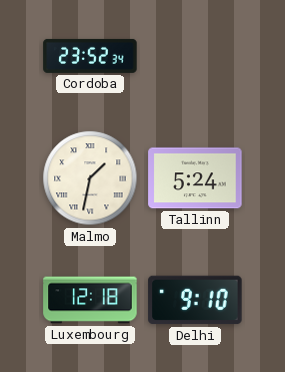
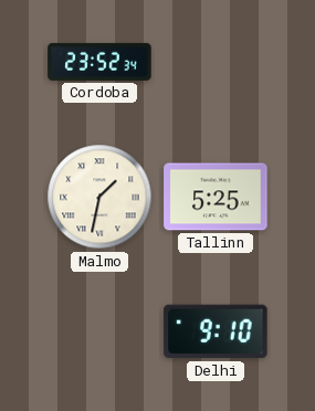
Tallinn: 5:24 -> 5:25
Luxembourg: 12:18 -> none
